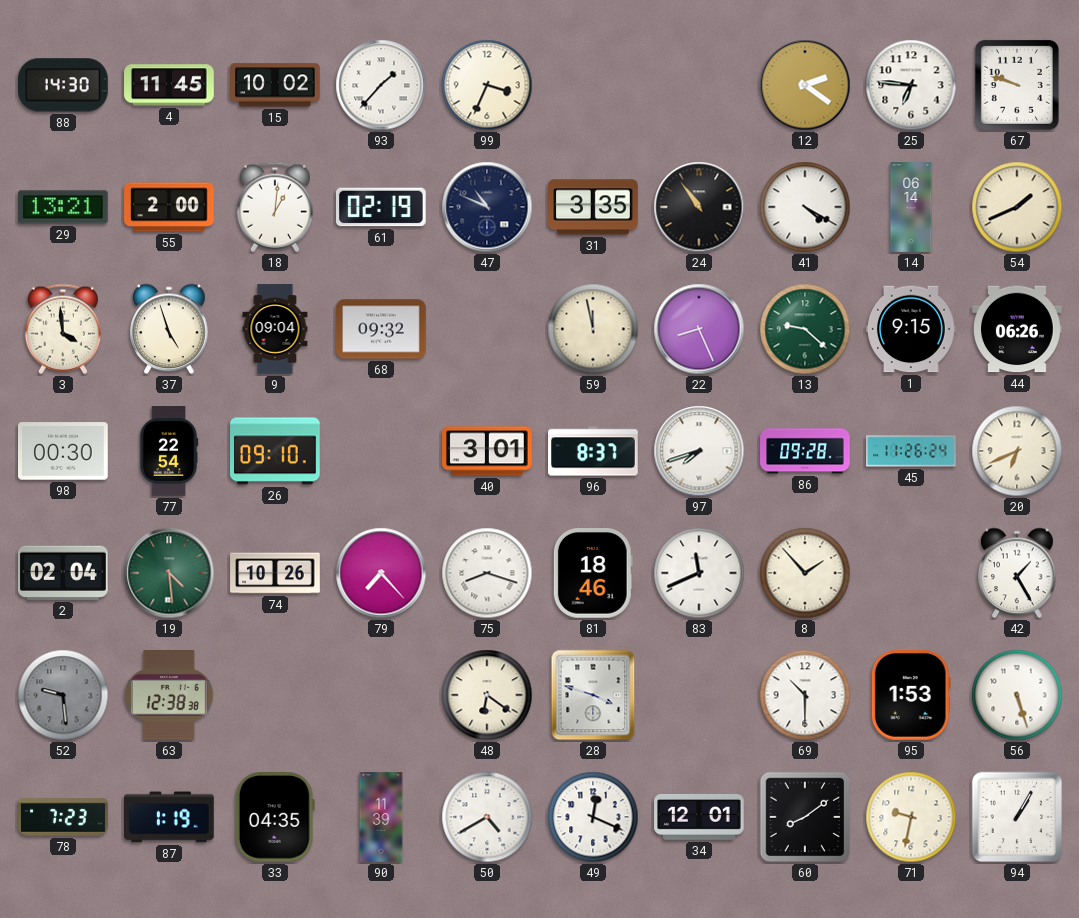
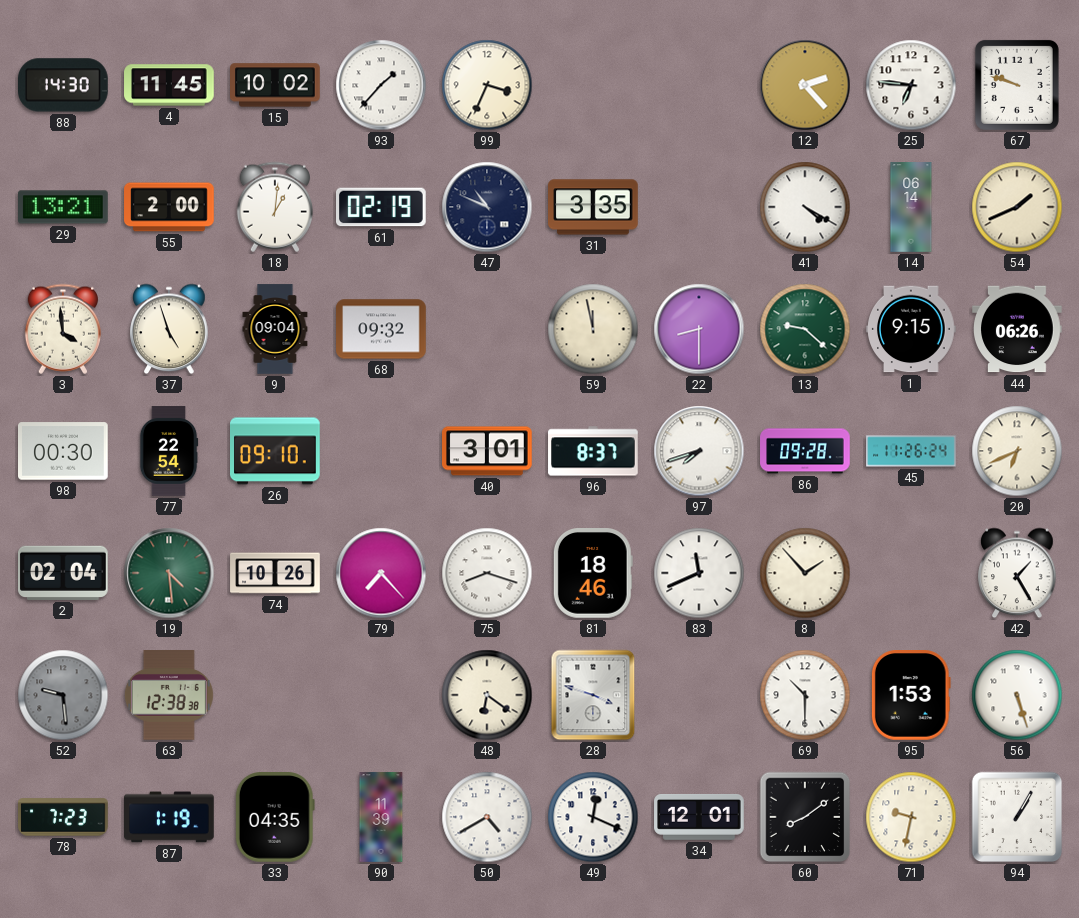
12: 2:21 -> 2:23
24: 10:54 -> none
22: 8:26 -> 8:30
